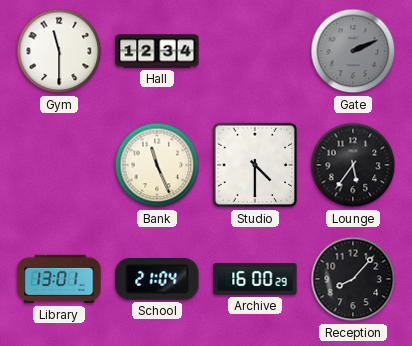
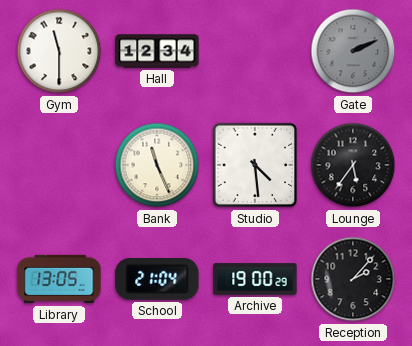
Studio: 4:30 -> 4:29
Library: 13:01 -> 13:05
Archive: 16:00 -> 19:00
Reception: 8:07 -> 2:07
